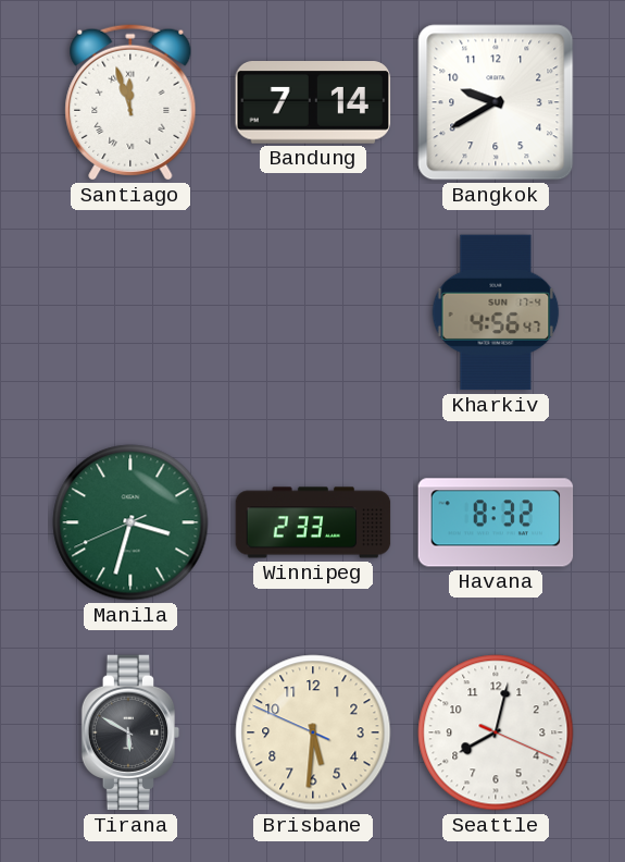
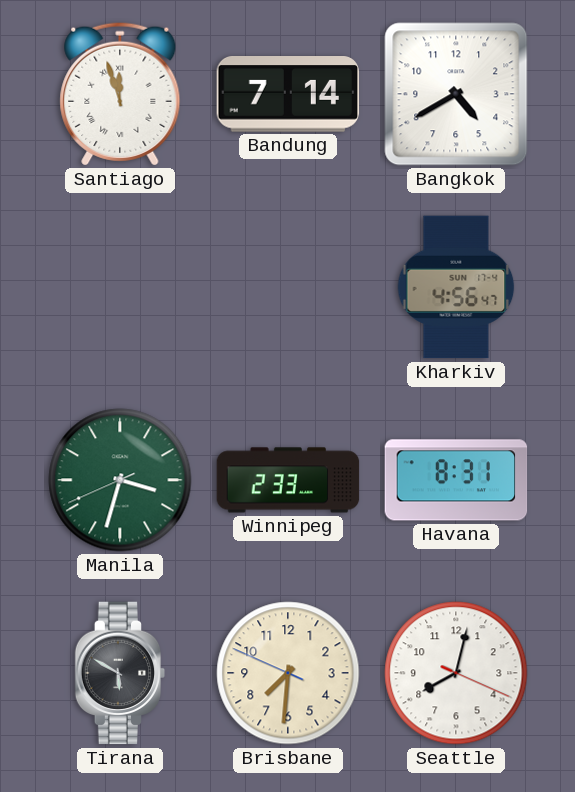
Bangkok: 9:40 -> 4:40
Havana: 8:32 -> 8:31
Brisbane: 5:30 -> 7:30
